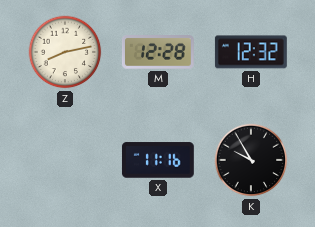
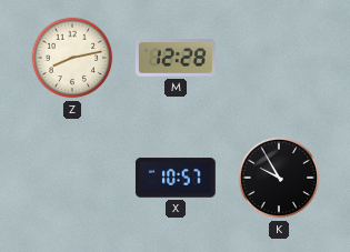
H: 12:32 -> none
X: 11:16 -> 10:57
